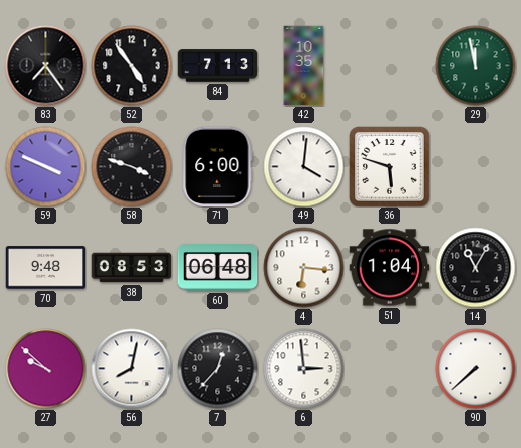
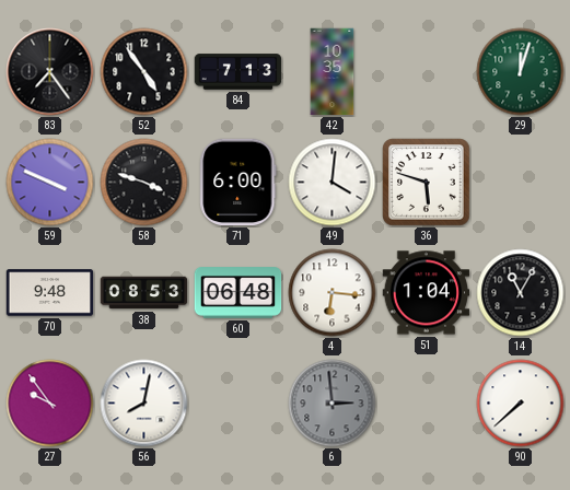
29: 11:58 -> 12:03
27: 9:52 -> 9:54
7: 12:37 -> none
6 dial: white -> grey
